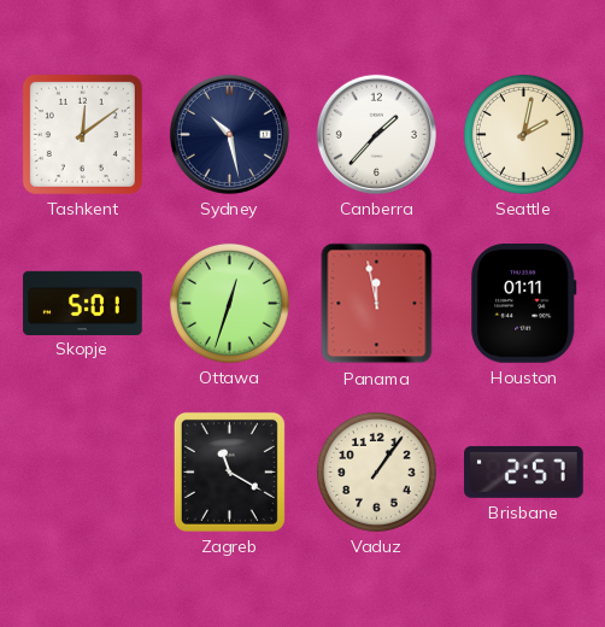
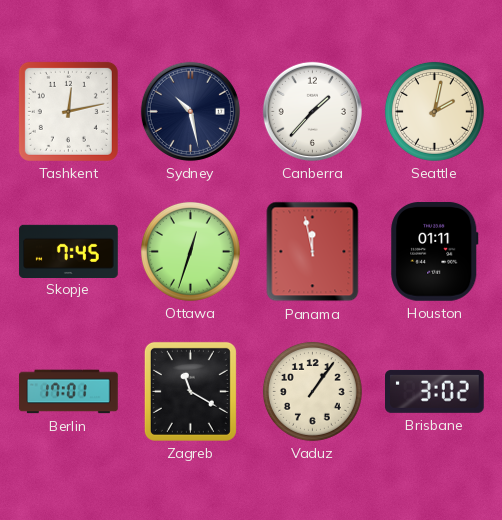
Tashkent: 12:09 -> 12:13
Skopje: 5:01 -> 7:45
Berlin: none -> 17:01
Brisbane: 2:57 -> 3:02
